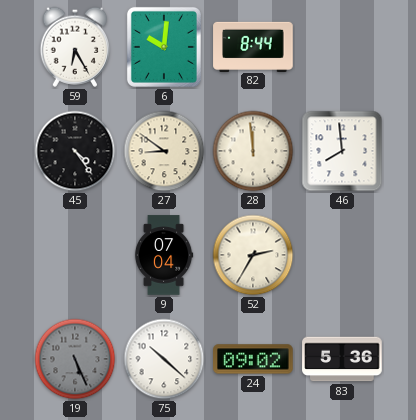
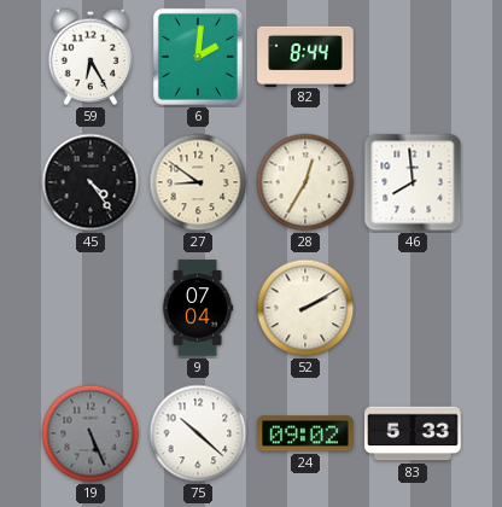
6: 10:01 -> 2:01
28: 11:59 -> 12:35
52: 2:35 -> 2:10
83: 5:36 -> 5:33
